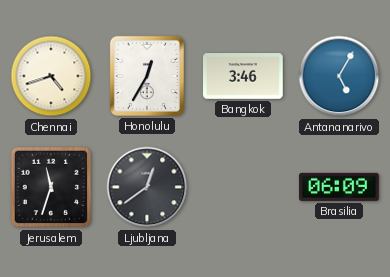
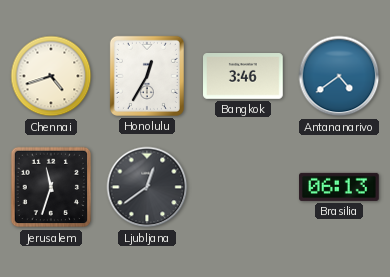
Antananarivo: 5:05 -> 4:39
Brasilia: 06:09 -> 06:13
